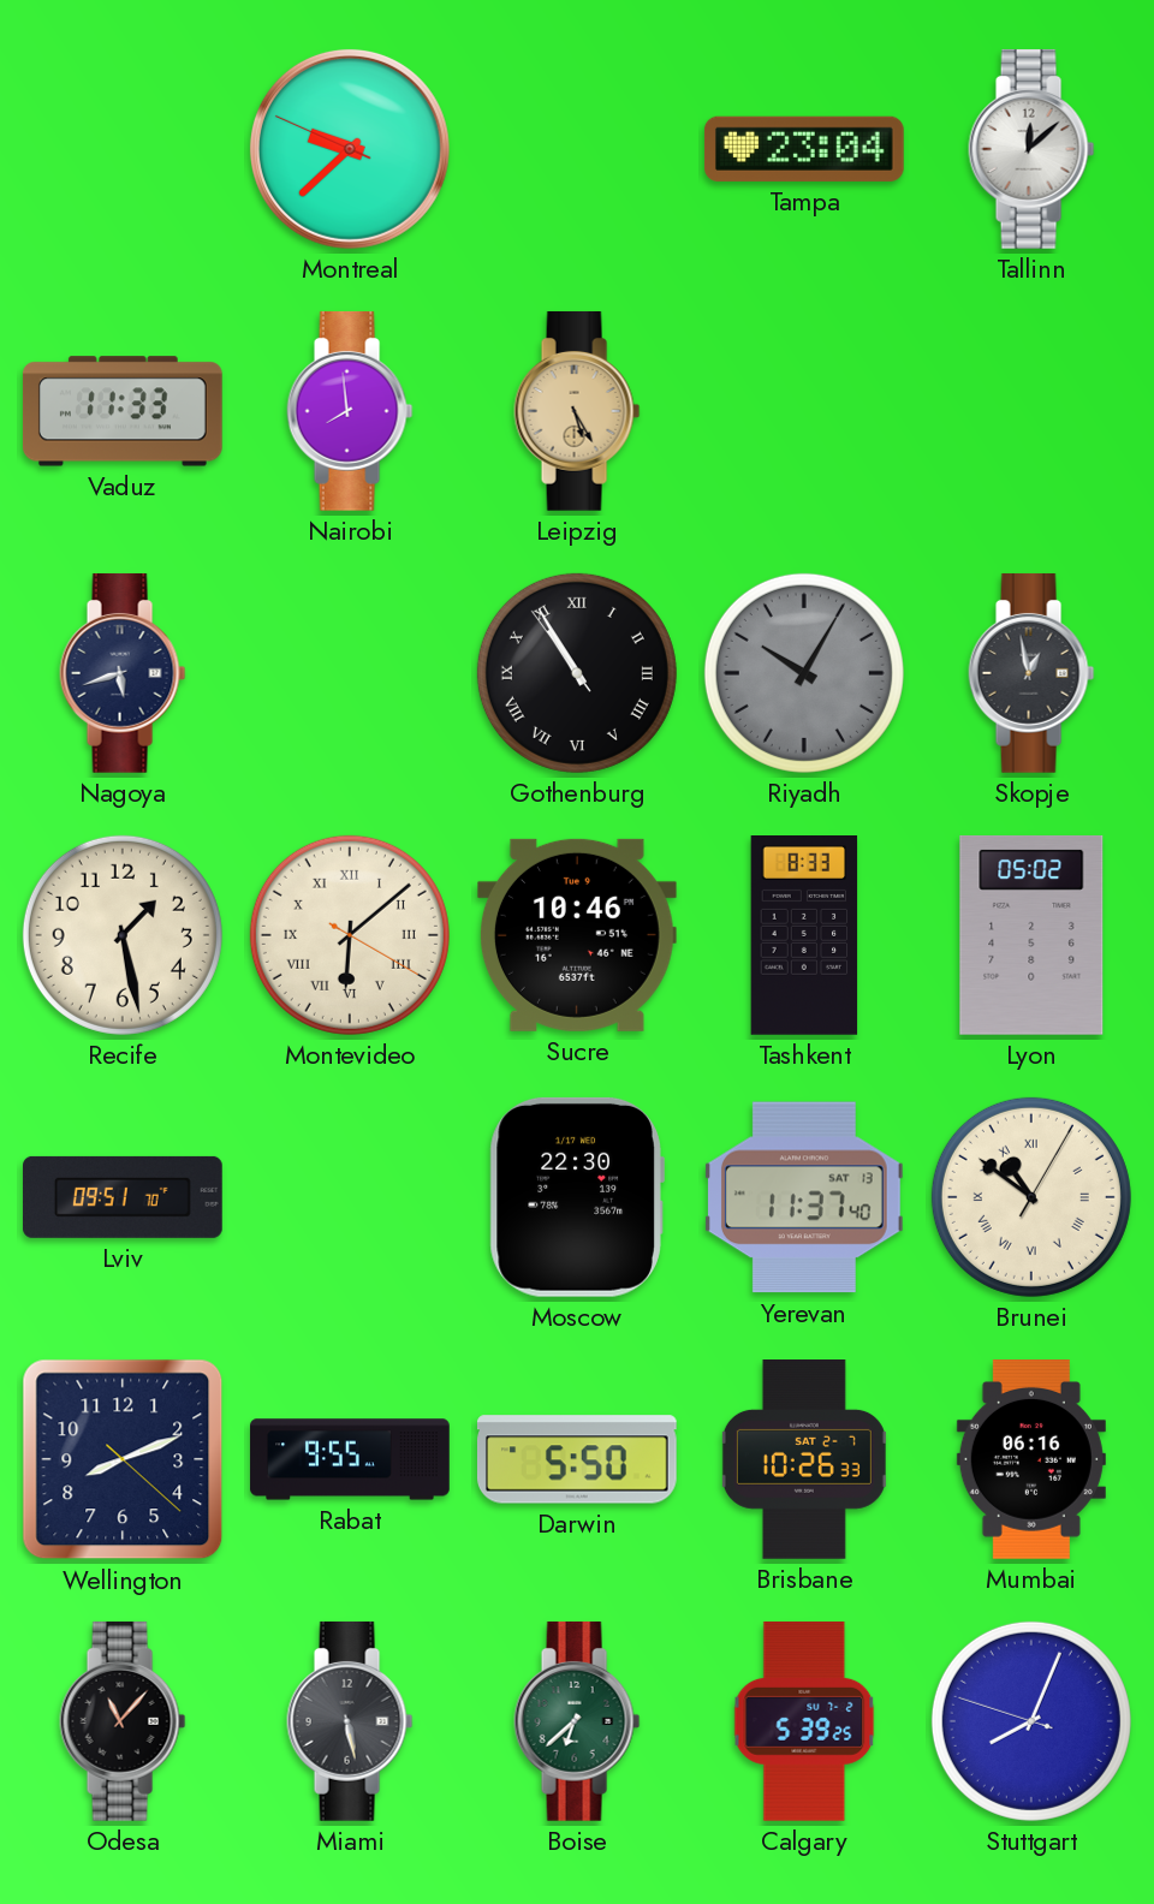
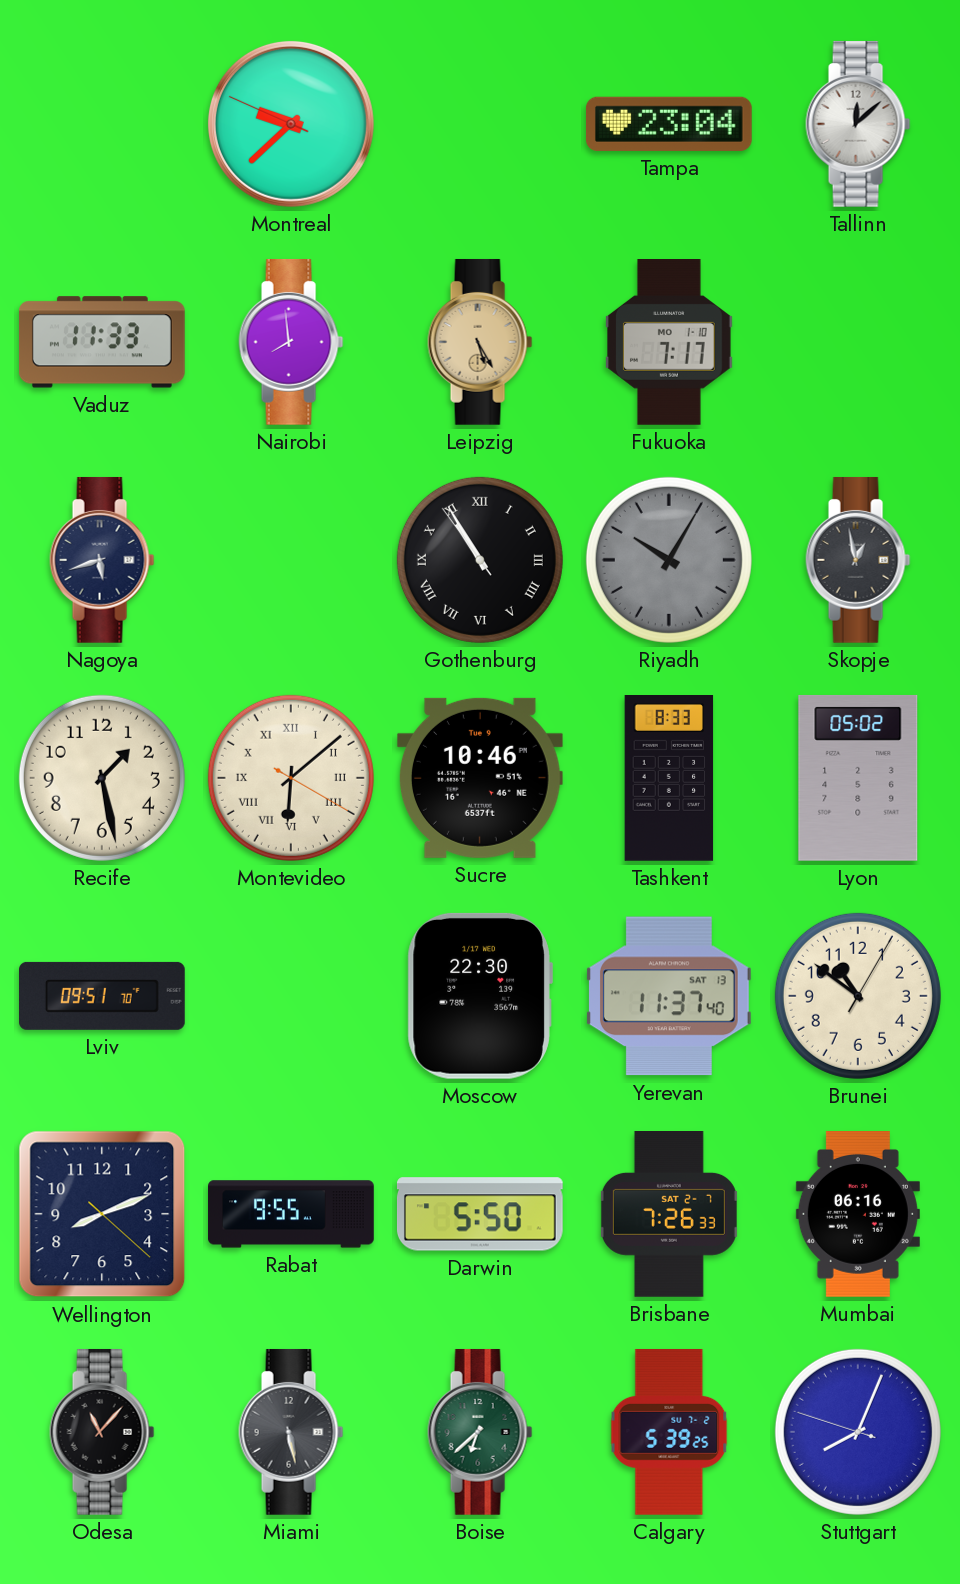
Fukuoka: none -> 7:17
Brunei numerals: Roman -> Arabic
Brisbane: 10:26 -> 7:26
